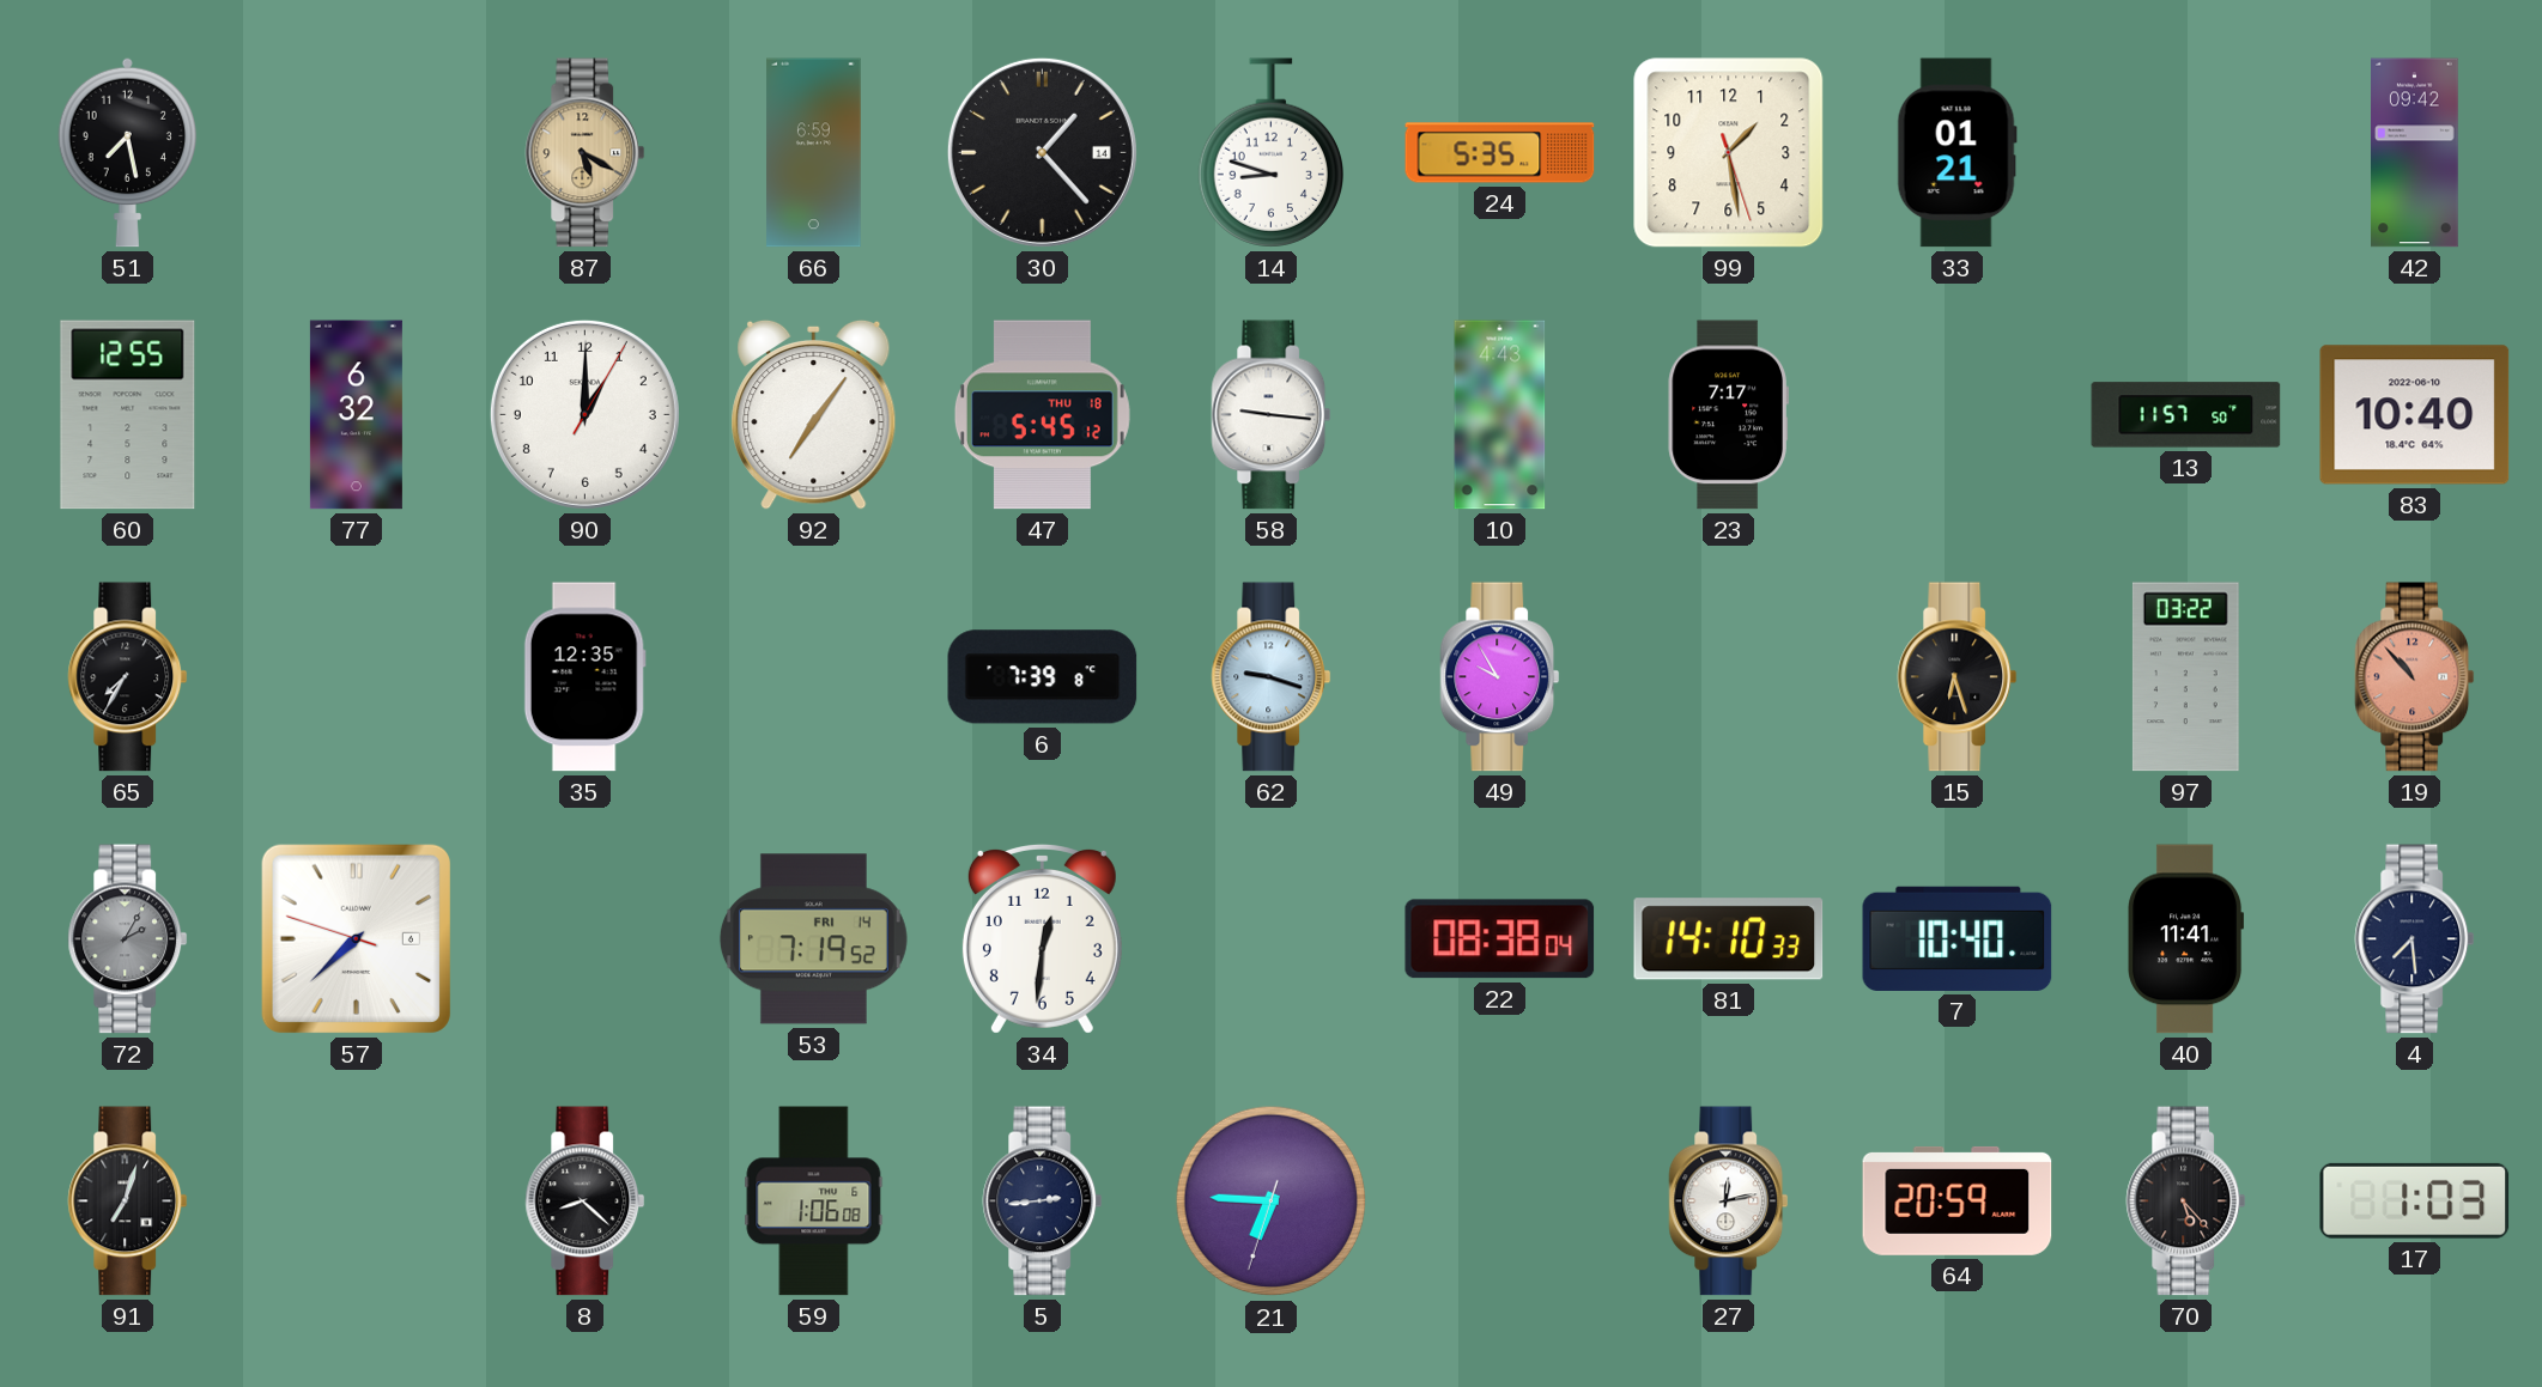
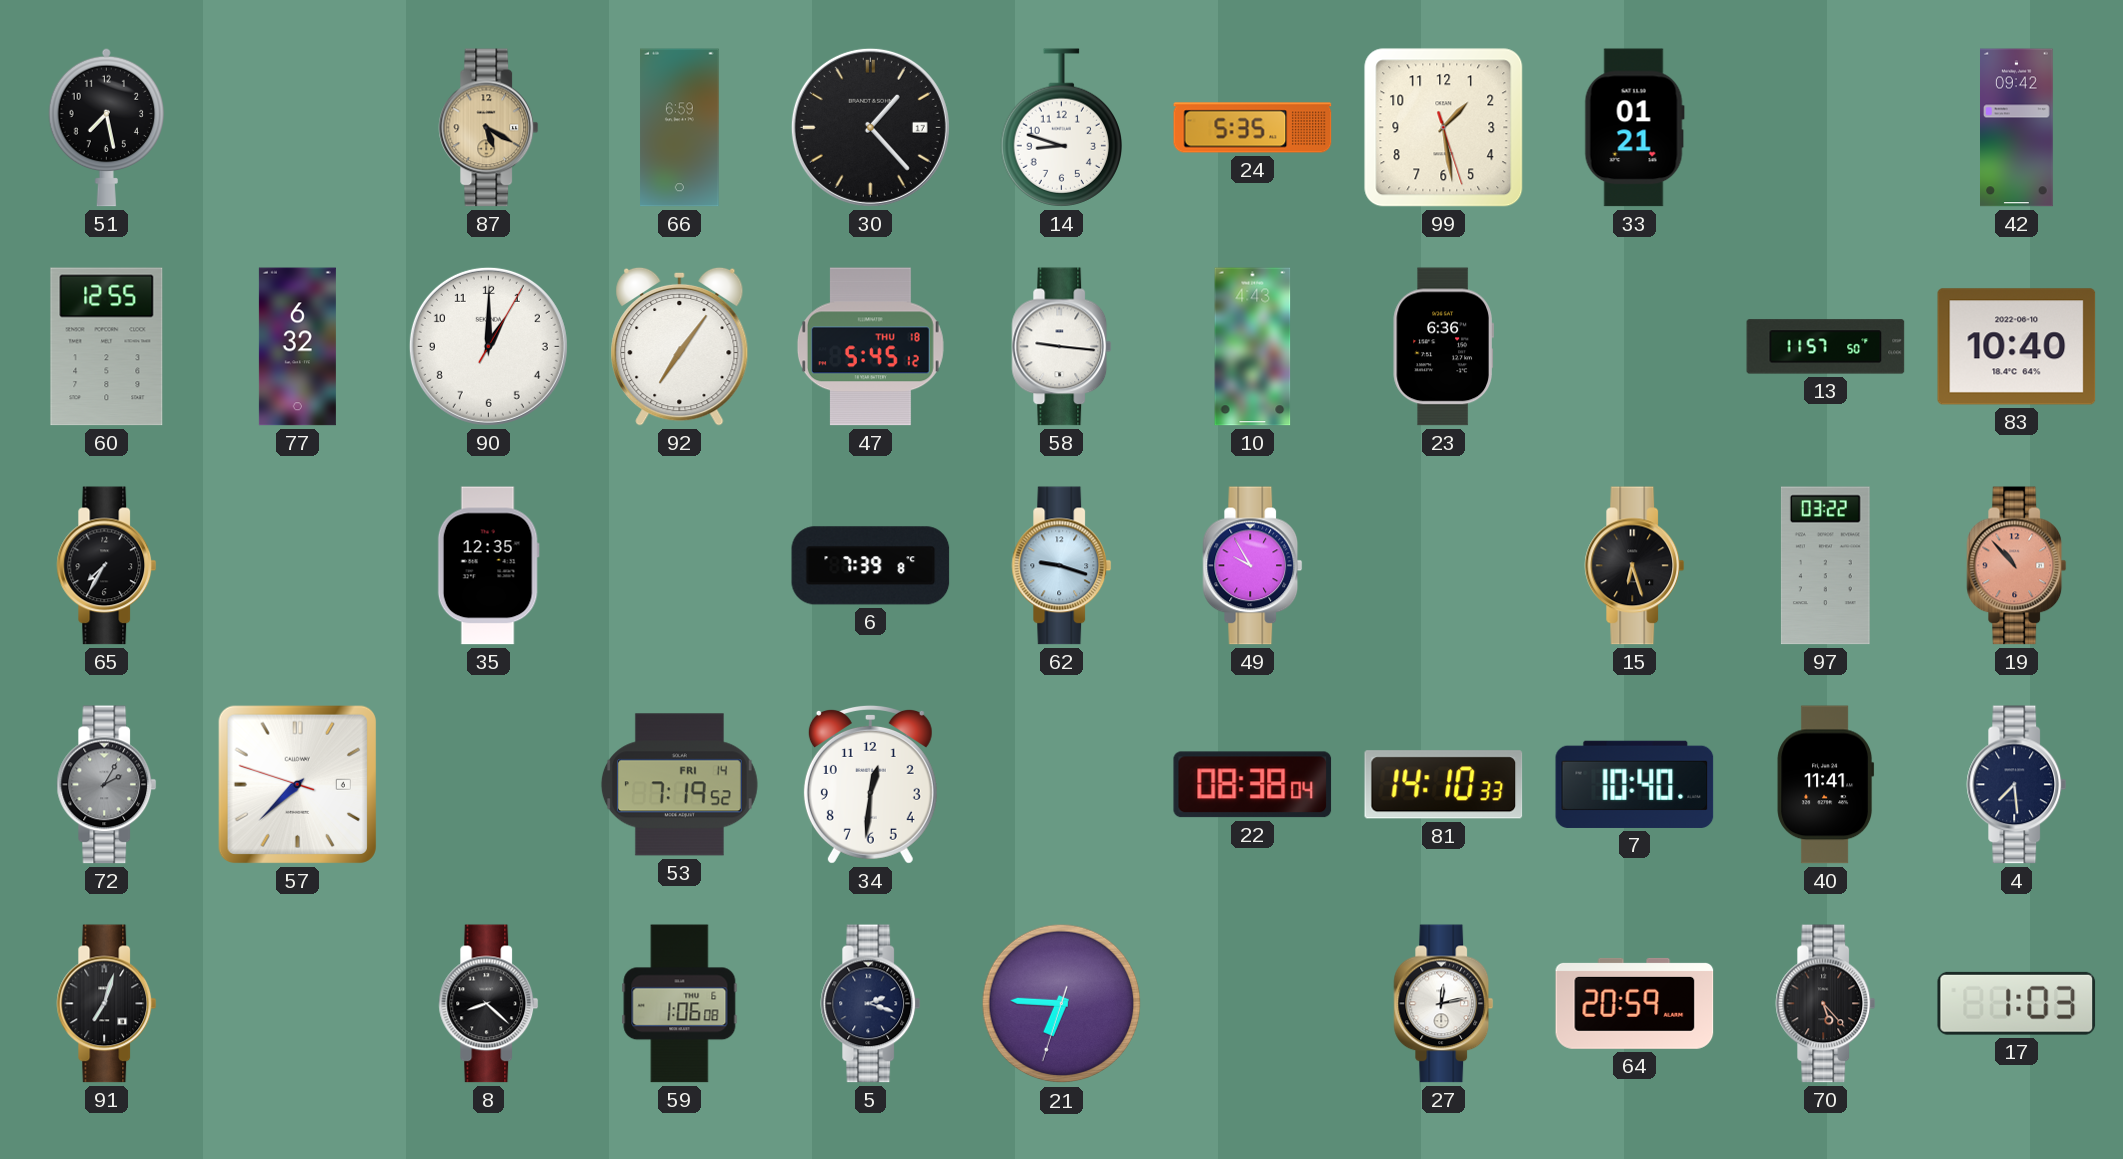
30 date: 14 -> 17
23: 7:17 -> 6:36
5: 2:44 -> 2:18
